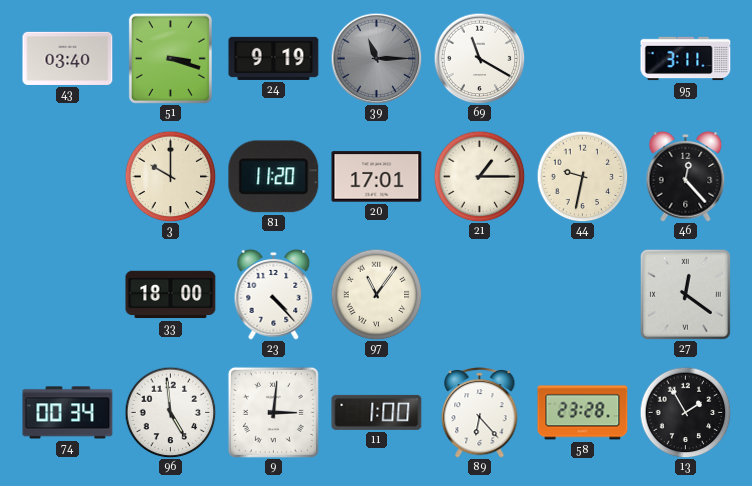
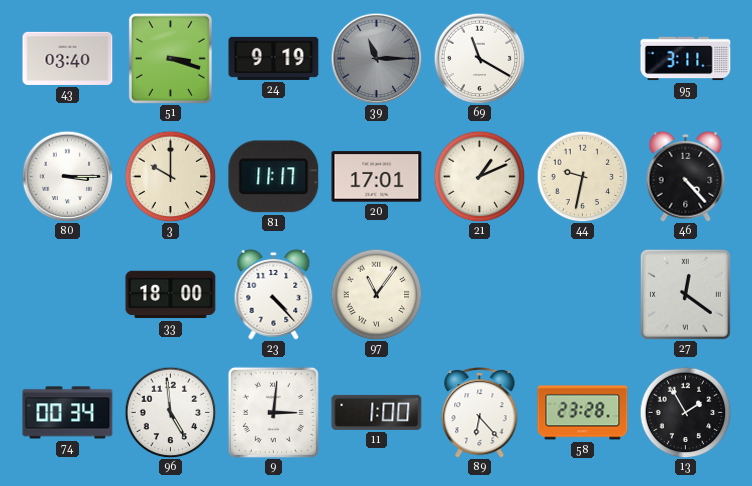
80: none -> 3:15
81: 11:20 -> 11:17
21: 1:15 -> 1:11
46: 12:23 -> 4:23
